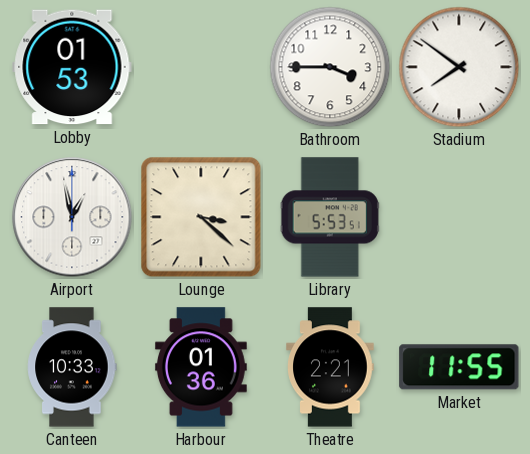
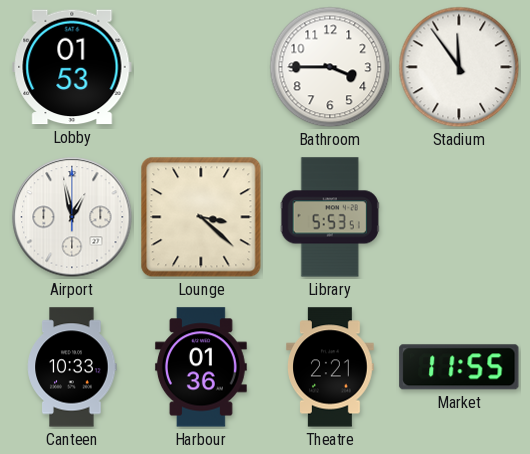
Stadium: 7:51 -> 11:54
